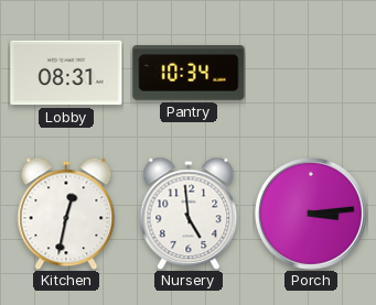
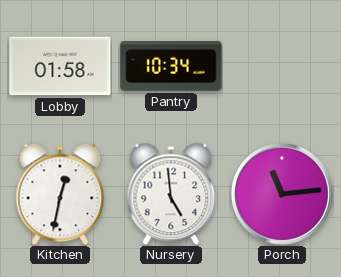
Lobby: 08:31 -> 01:58
Porch: 3:14 -> 11:14
